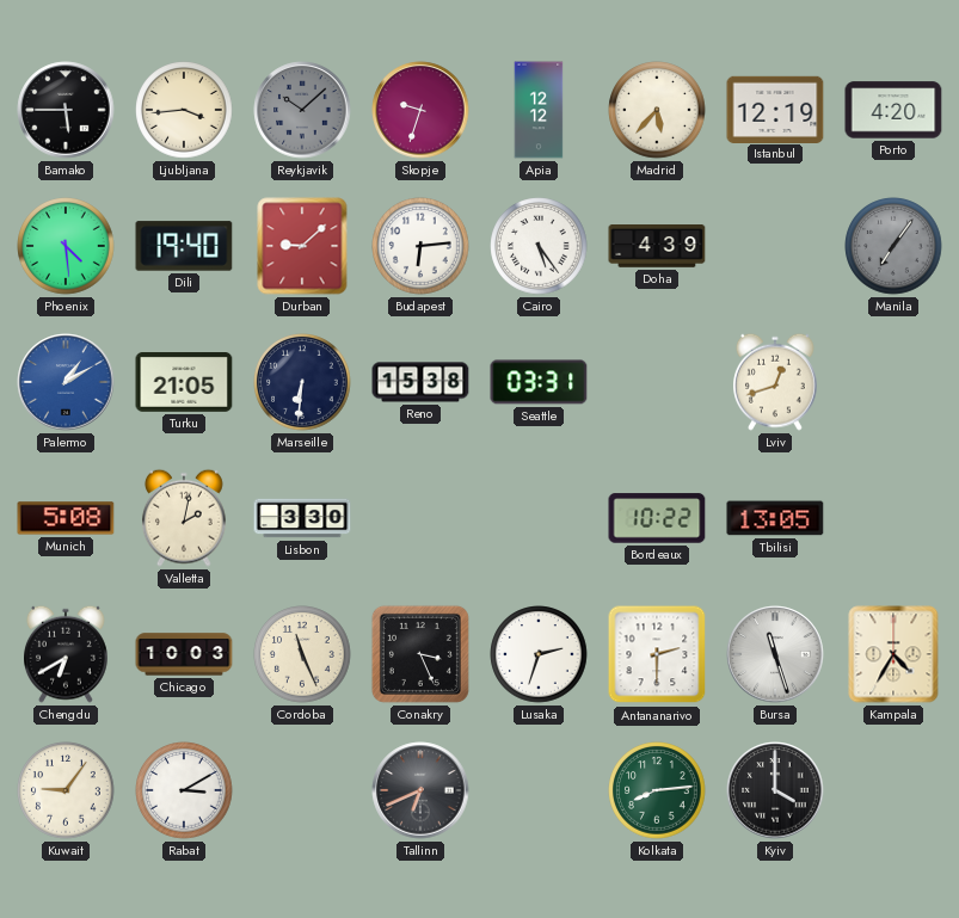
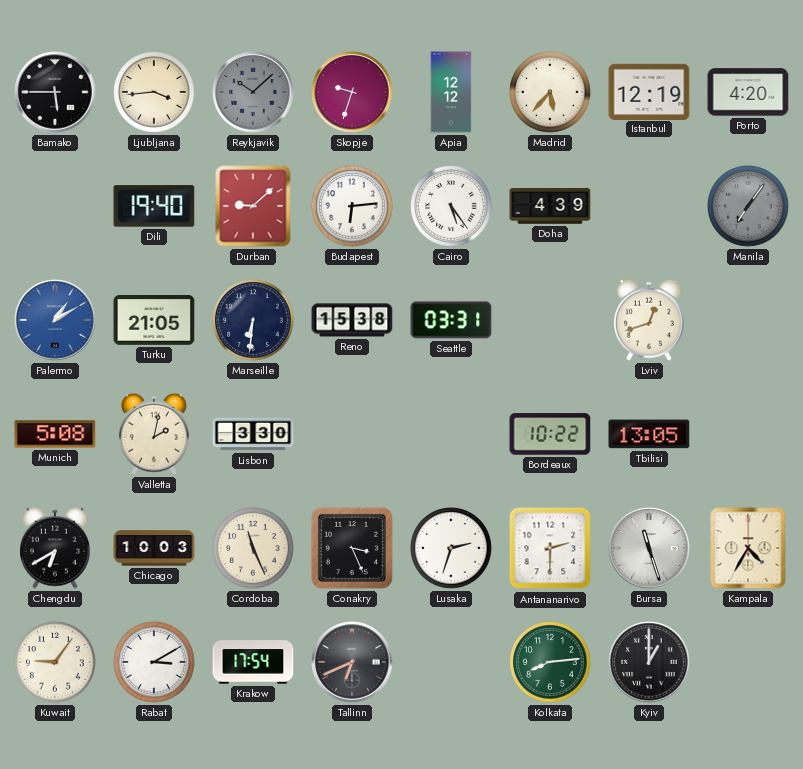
Phoenix: 4:29 -> none
Krakow: none -> 17:54
Kyiv: 4:00 -> 1:00
